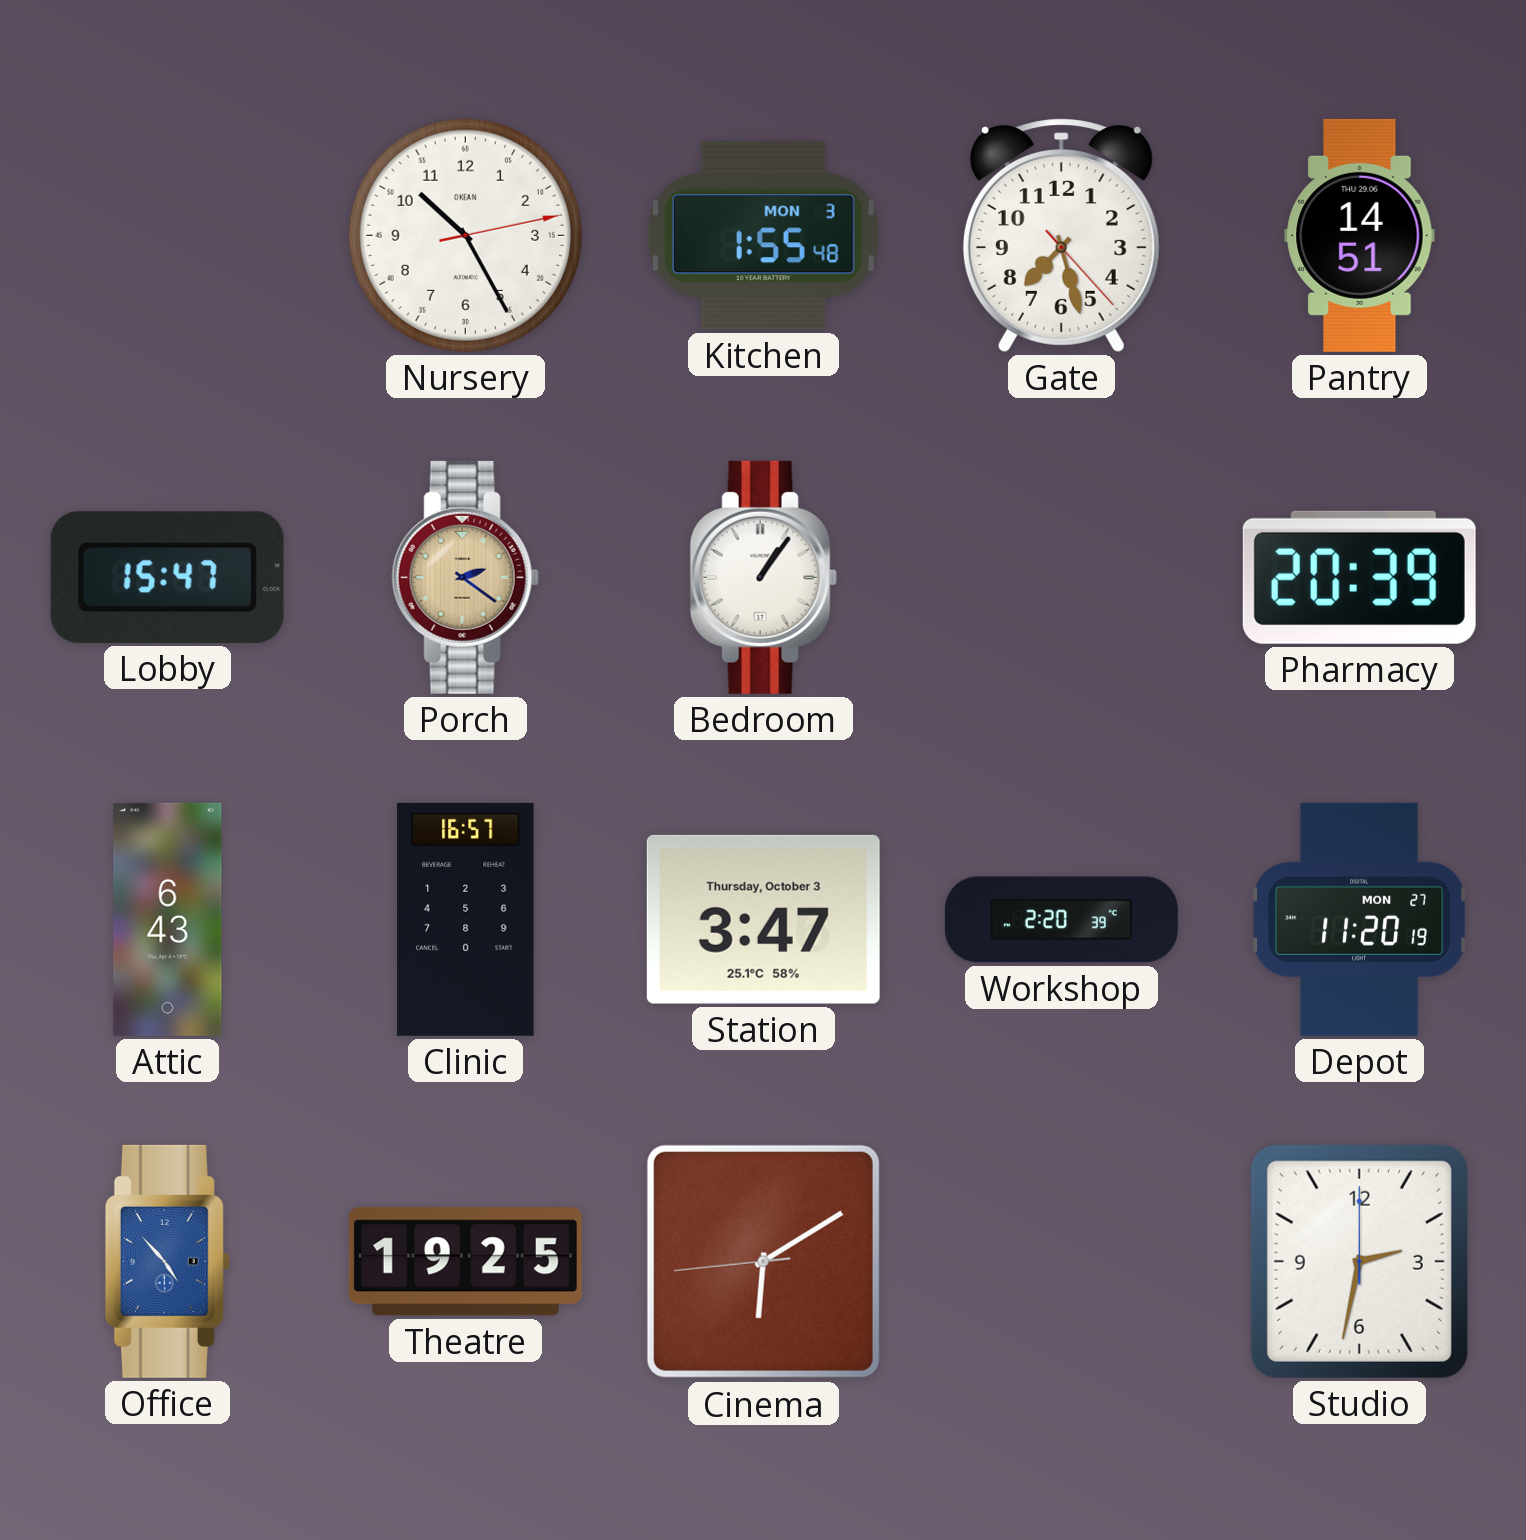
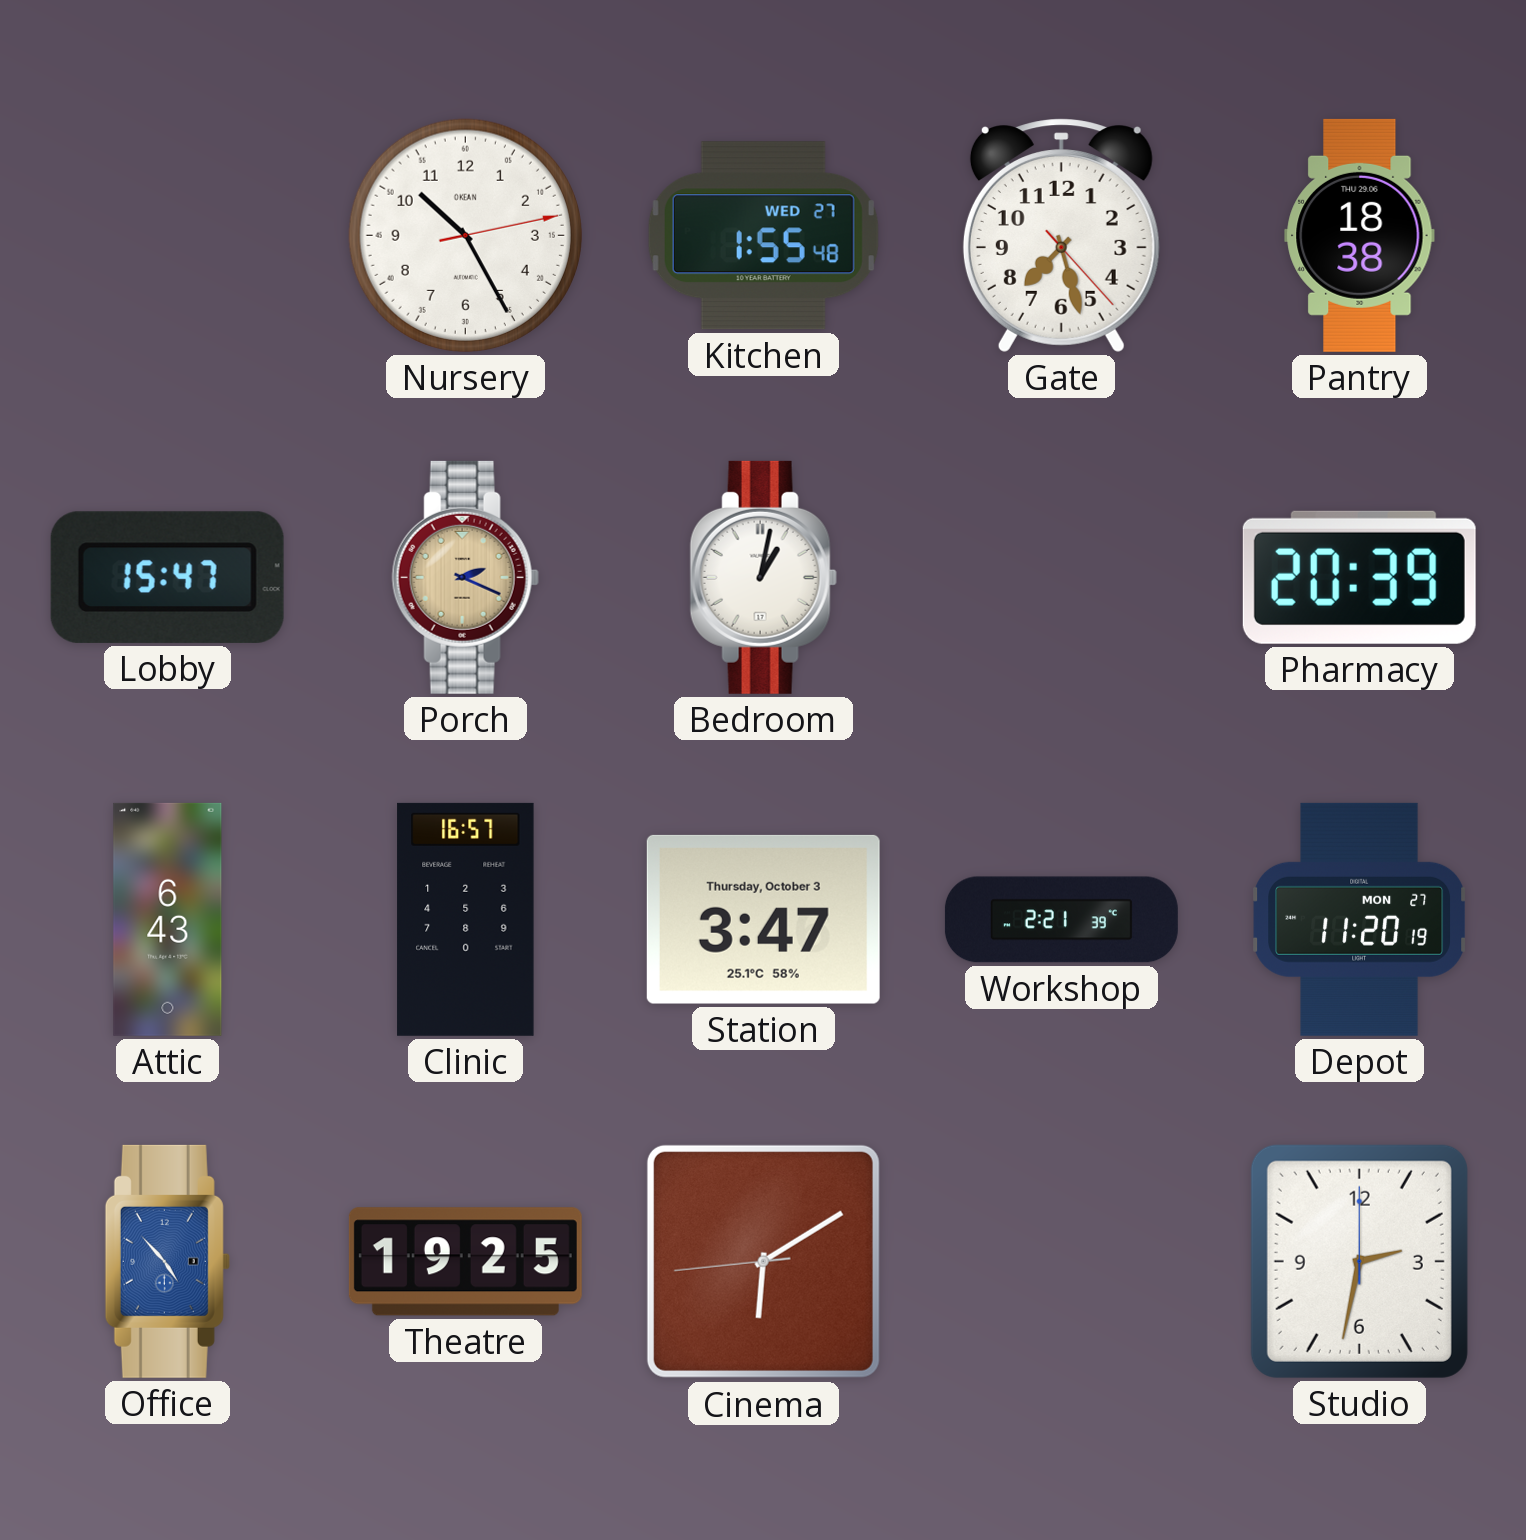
Kitchen date: MON 3 -> WED 27
Pantry: 14:51 -> 18:38
Porch: 2:21 -> 2:19
Bedroom: 1:06 -> 1:02
Workshop: 2:20 -> 2:21
